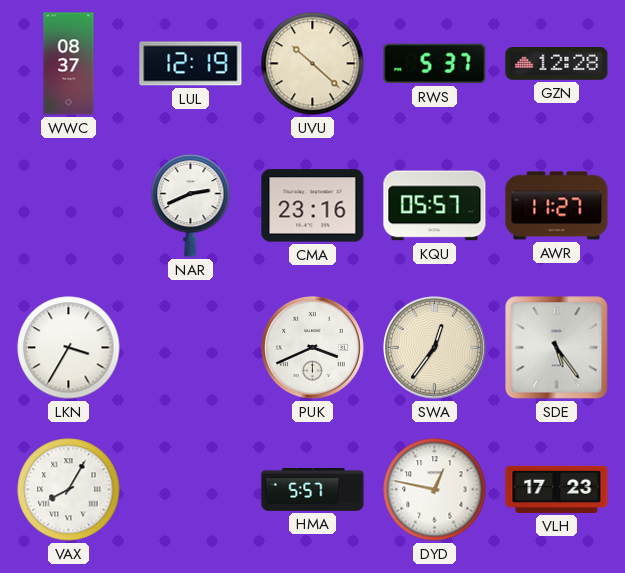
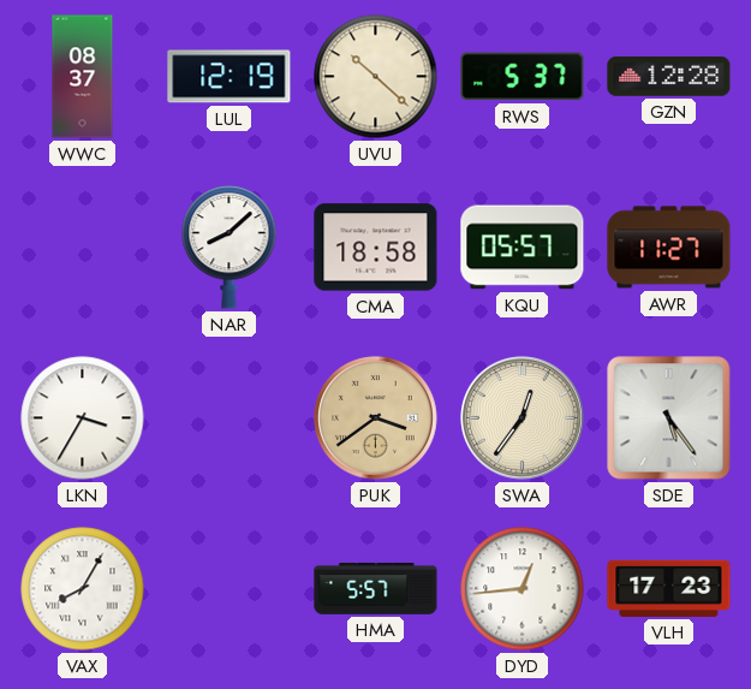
NAR: 2:41 -> 8:08
CMA: 23:16 -> 18:58
PUK: 3:41 -> 3:39
PUK dial: white -> champagne
DYD: 12:47 -> 12:44
